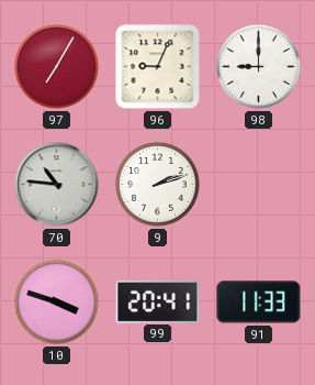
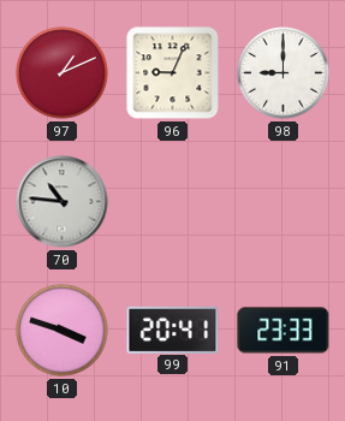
97: 7:05 -> 1:11
9: 2:12 -> none
91: 11:33 -> 23:33
